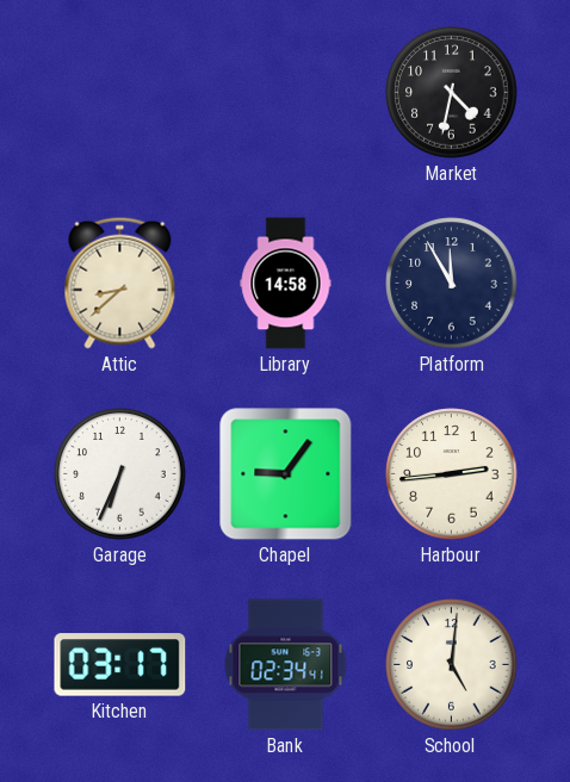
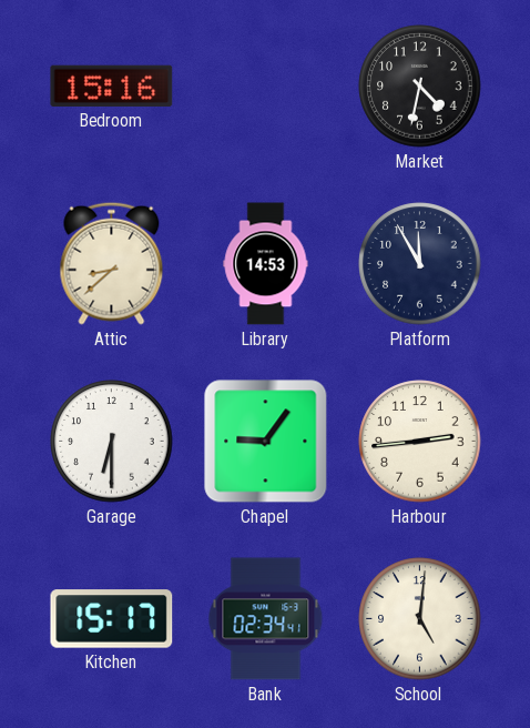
Bedroom: none -> 15:16
Library: 14:58 -> 14:53
Garage: 6:34 -> 6:30
Kitchen: 03:17 -> 15:17
